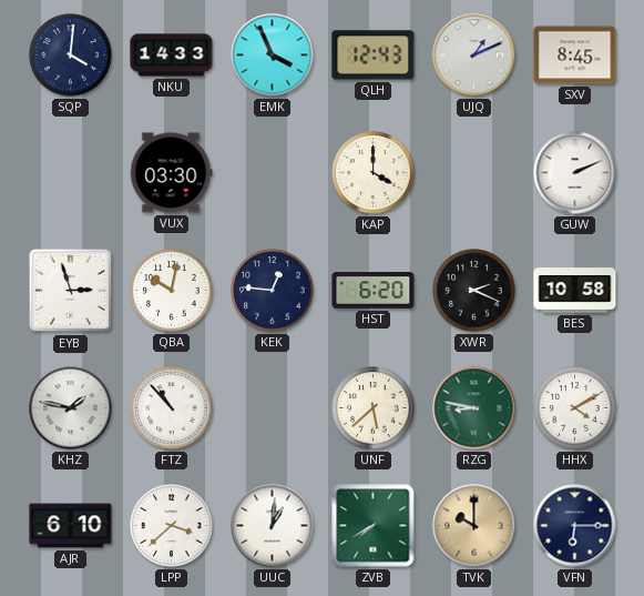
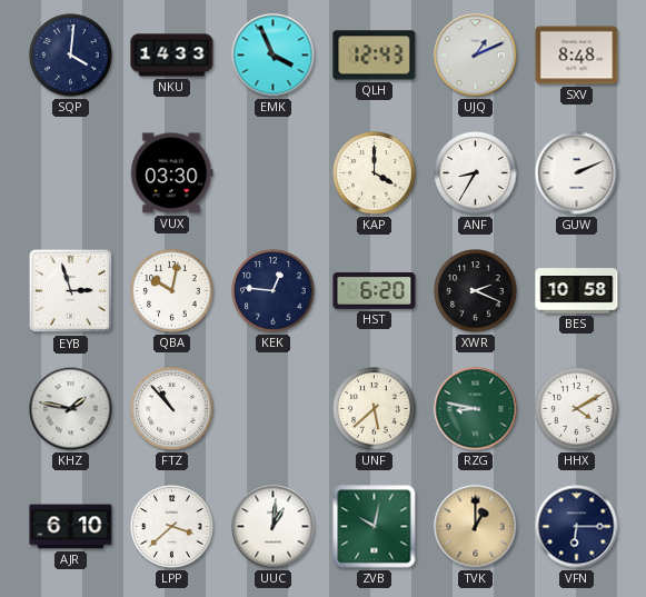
SXV: 8:45 -> 8:48
ANF: none -> 8:35
ZVB: 7:40 -> 10:02
TVK: 10:00 -> 1:00
